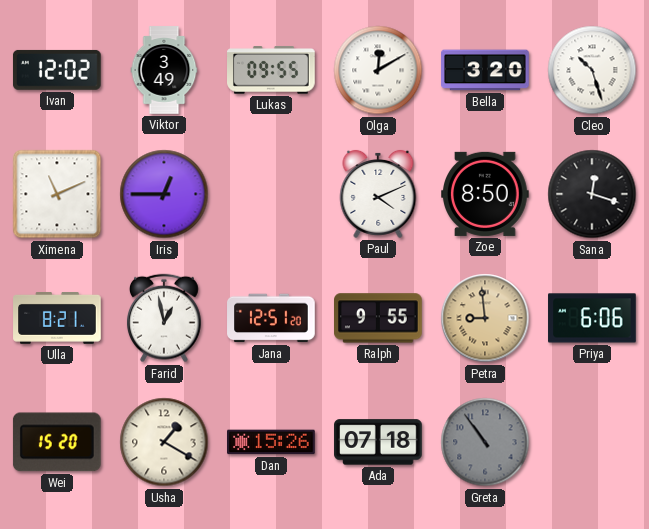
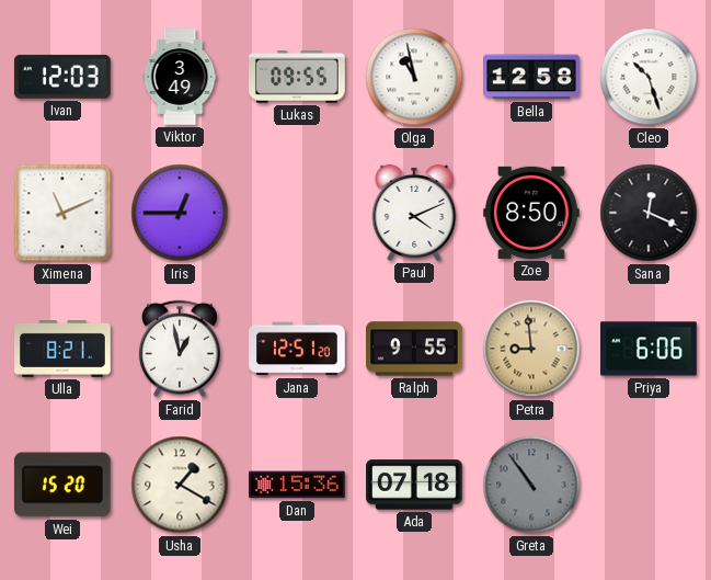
Ivan: 12:02 -> 12:03
Olga: 12:10 -> 10:58
Bella: 3:20 -> 12:58
Sana: 12:18 -> 12:19
Dan: 15:26 -> 15:36
